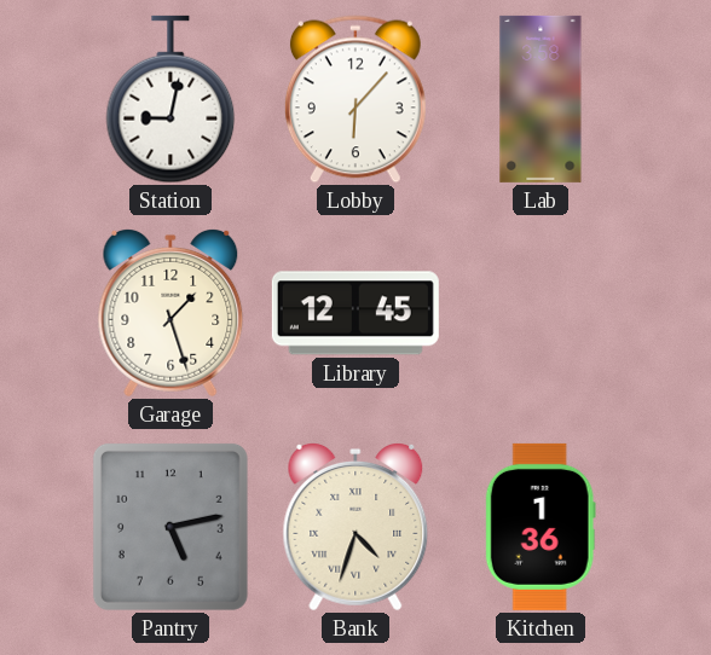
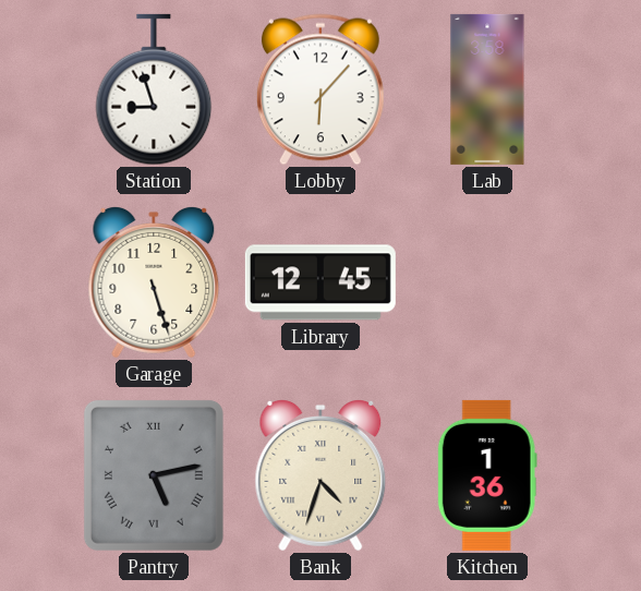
Station: 9:02 -> 8:57
Garage: 1:27 -> 5:27
Pantry numerals: Arabic -> Roman
